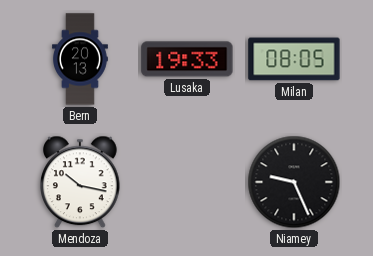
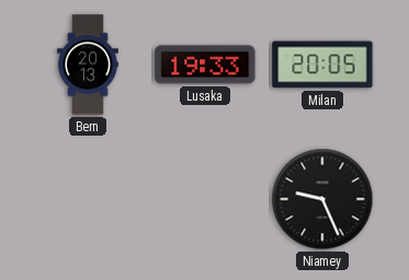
Milan: 08:05 -> 20:05
Mendoza: 10:17 -> none
